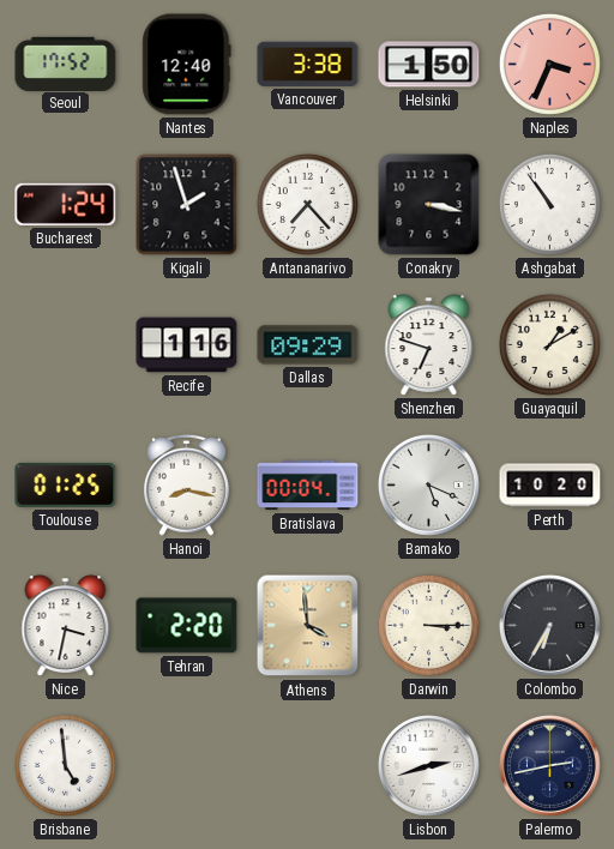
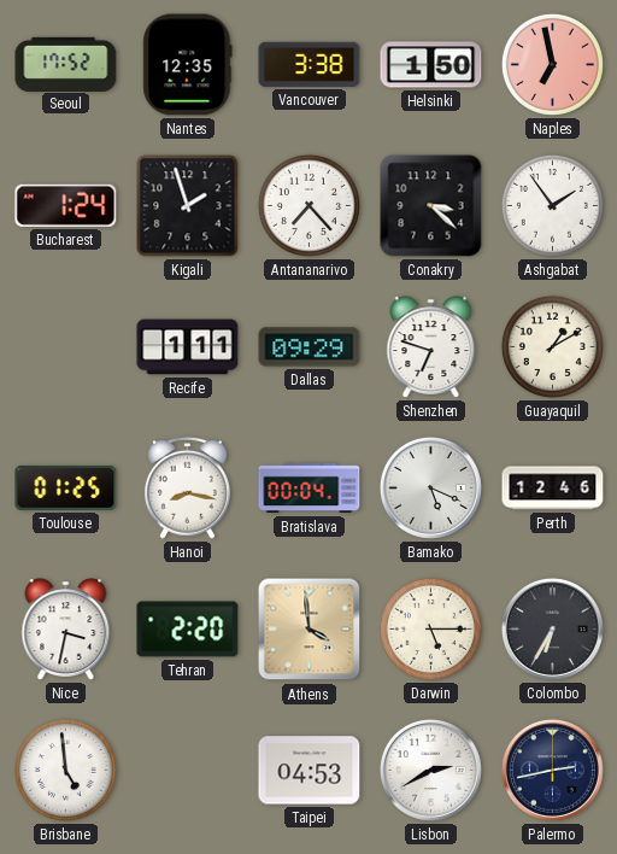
Nantes: 12:40 -> 12:35
Naples: 3:34 -> 6:58
Conakry: 3:17 -> 3:22
Ashgabat: 10:54 -> 1:54
Recife: 1:16 -> 1:11
Perth: 10:20 -> 12:46
Darwin: 3:15 -> 5:15
Taipei: none -> 04:53
Lisbon: 2:42 -> 2:40
